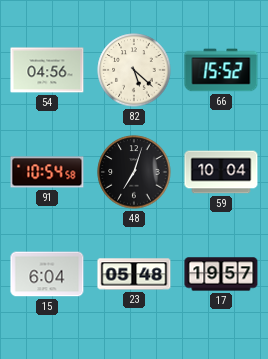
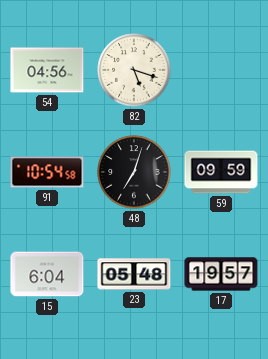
82: 5:22 -> 5:18
66: 15:52 -> none
59: 10:04 -> 09:59
